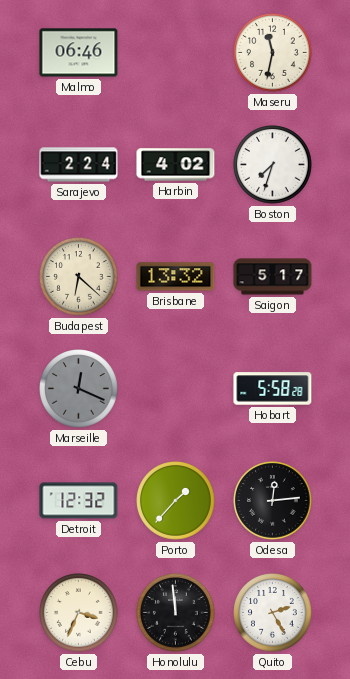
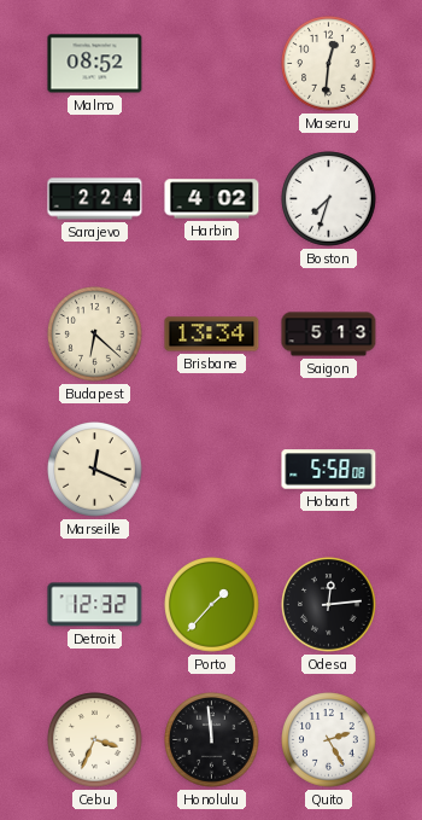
Malmo: 06:46 -> 08:52
Maseru: 11:32 -> 12:31
Brisbane: 13:32 -> 13:34
Saigon: 5:17 -> 5:13
Marseille dial: grey -> cream
Hobart: 5:58:28 -> 5:58:08
